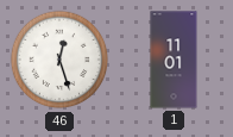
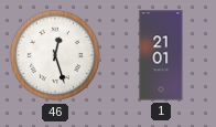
1: 11:01 -> 21:01
